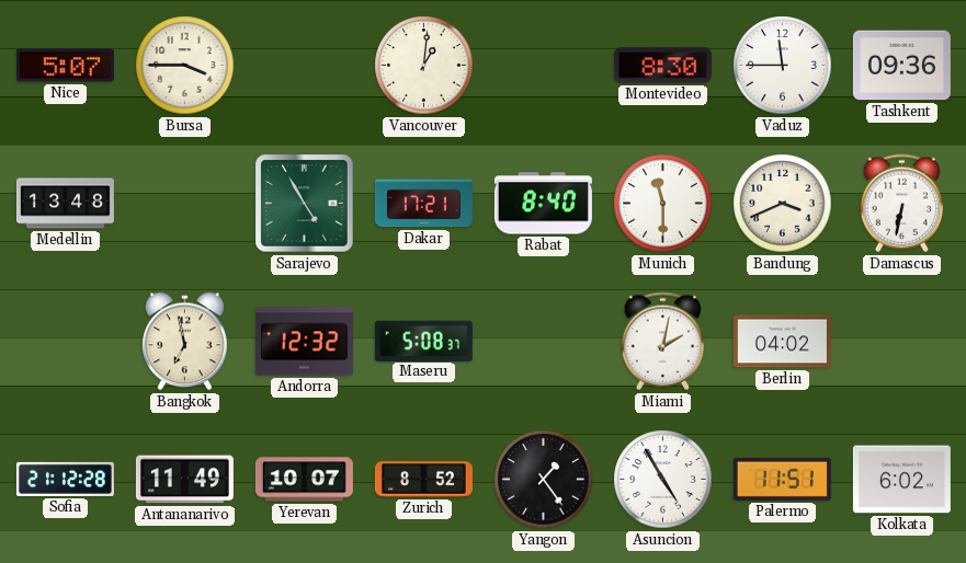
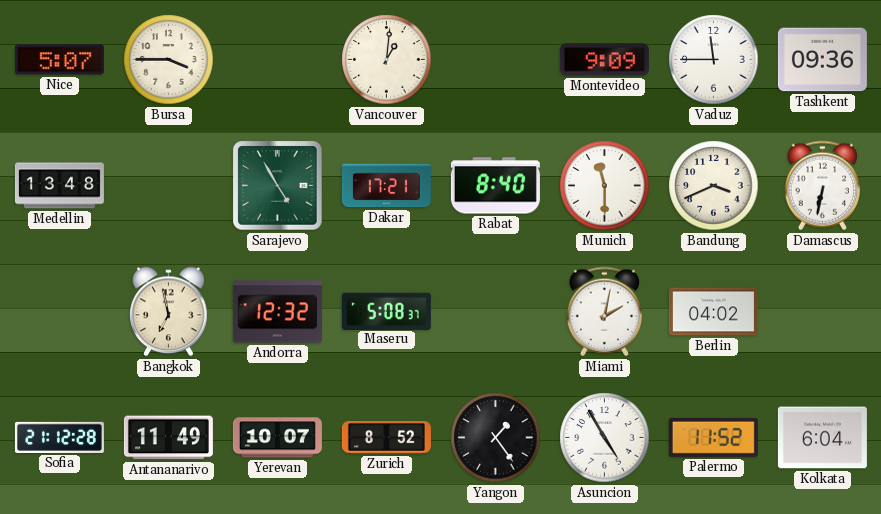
Montevideo: 8:30 -> 9:09
Palermo: 11:51 -> 11:52
Kolkata: 6:02 -> 6:04
